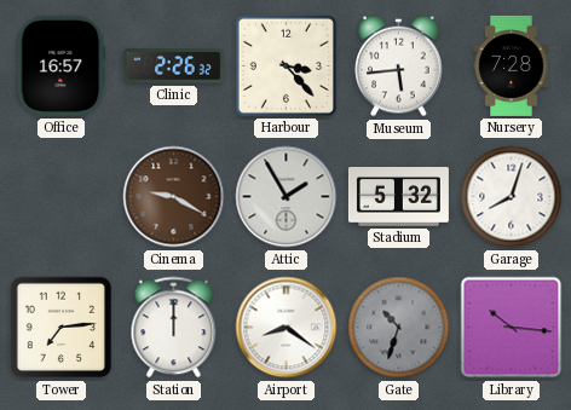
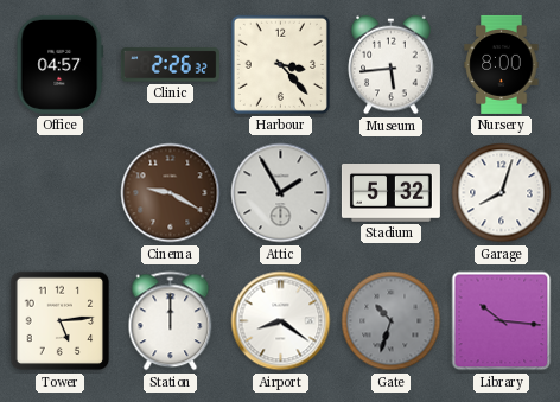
Office: 16:57 -> 04:57
Nursery: 7:28 -> 8:00
Tower: 7:14 -> 5:14
